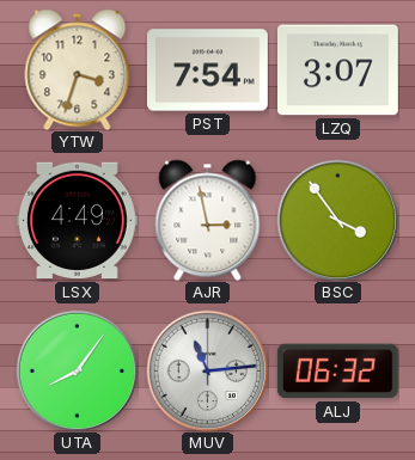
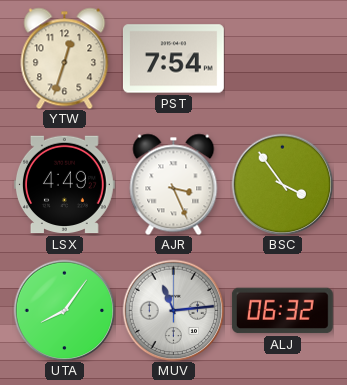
YTW: 3:33 -> 12:33
LZQ: 3:07 -> none
AJR: 2:58 -> 3:26
